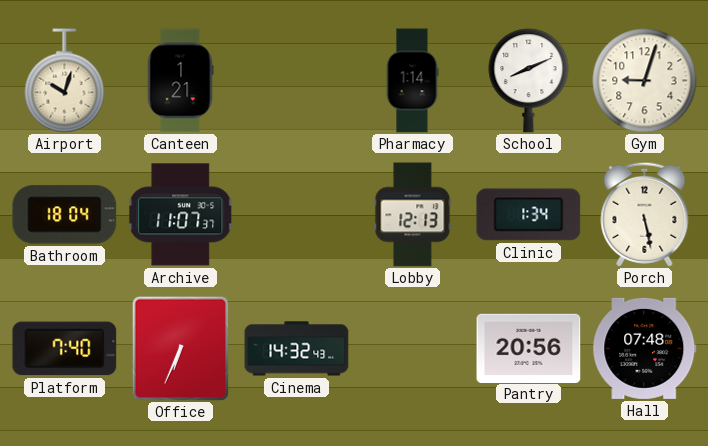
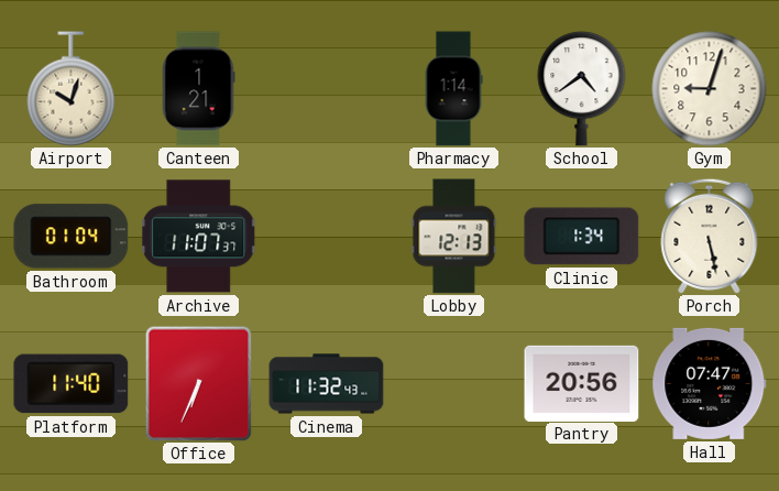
School: 8:11 -> 4:39
Bathroom: 18:04 -> 01:04
Platform: 7:40 -> 11:40
Cinema: 14:32 -> 11:32
Hall: 07:48 -> 07:47
